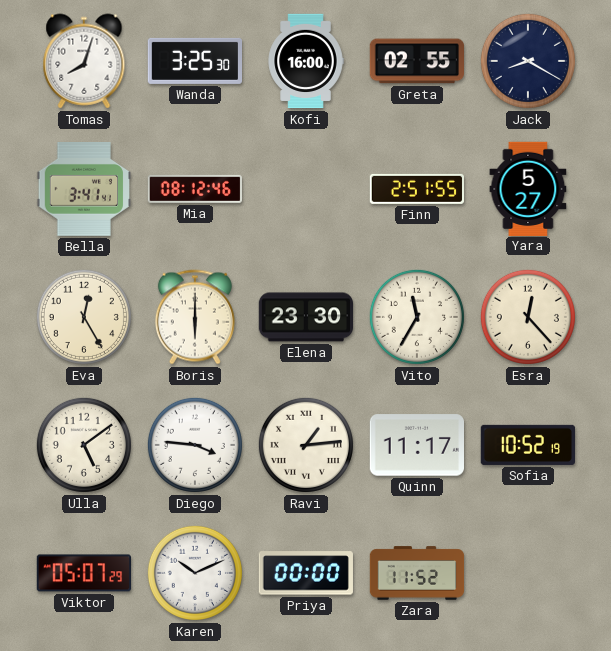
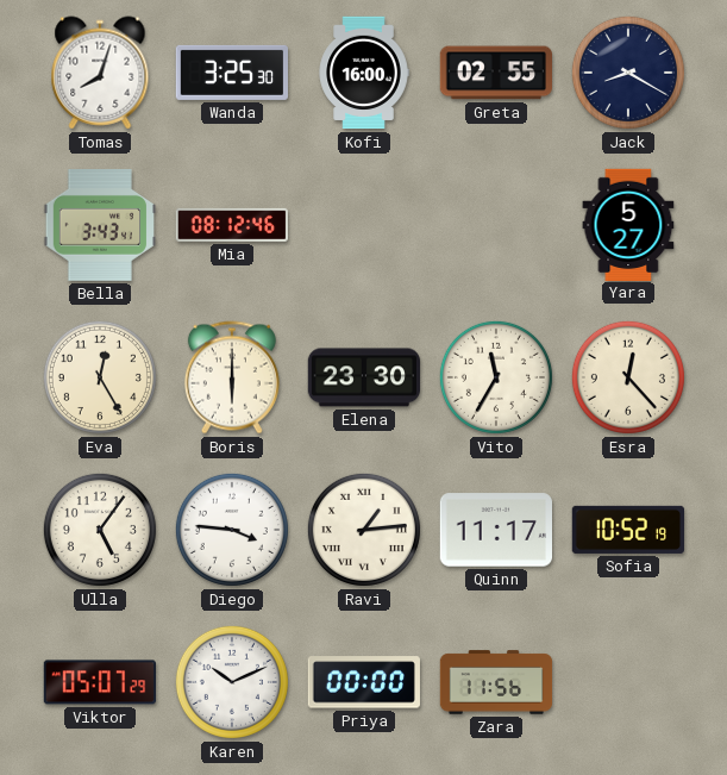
Bella: 3:41 -> 3:43
Finn: 2:51 -> none
Ulla: 5:09 -> 5:06
Zara: 11:52 -> 11:56
